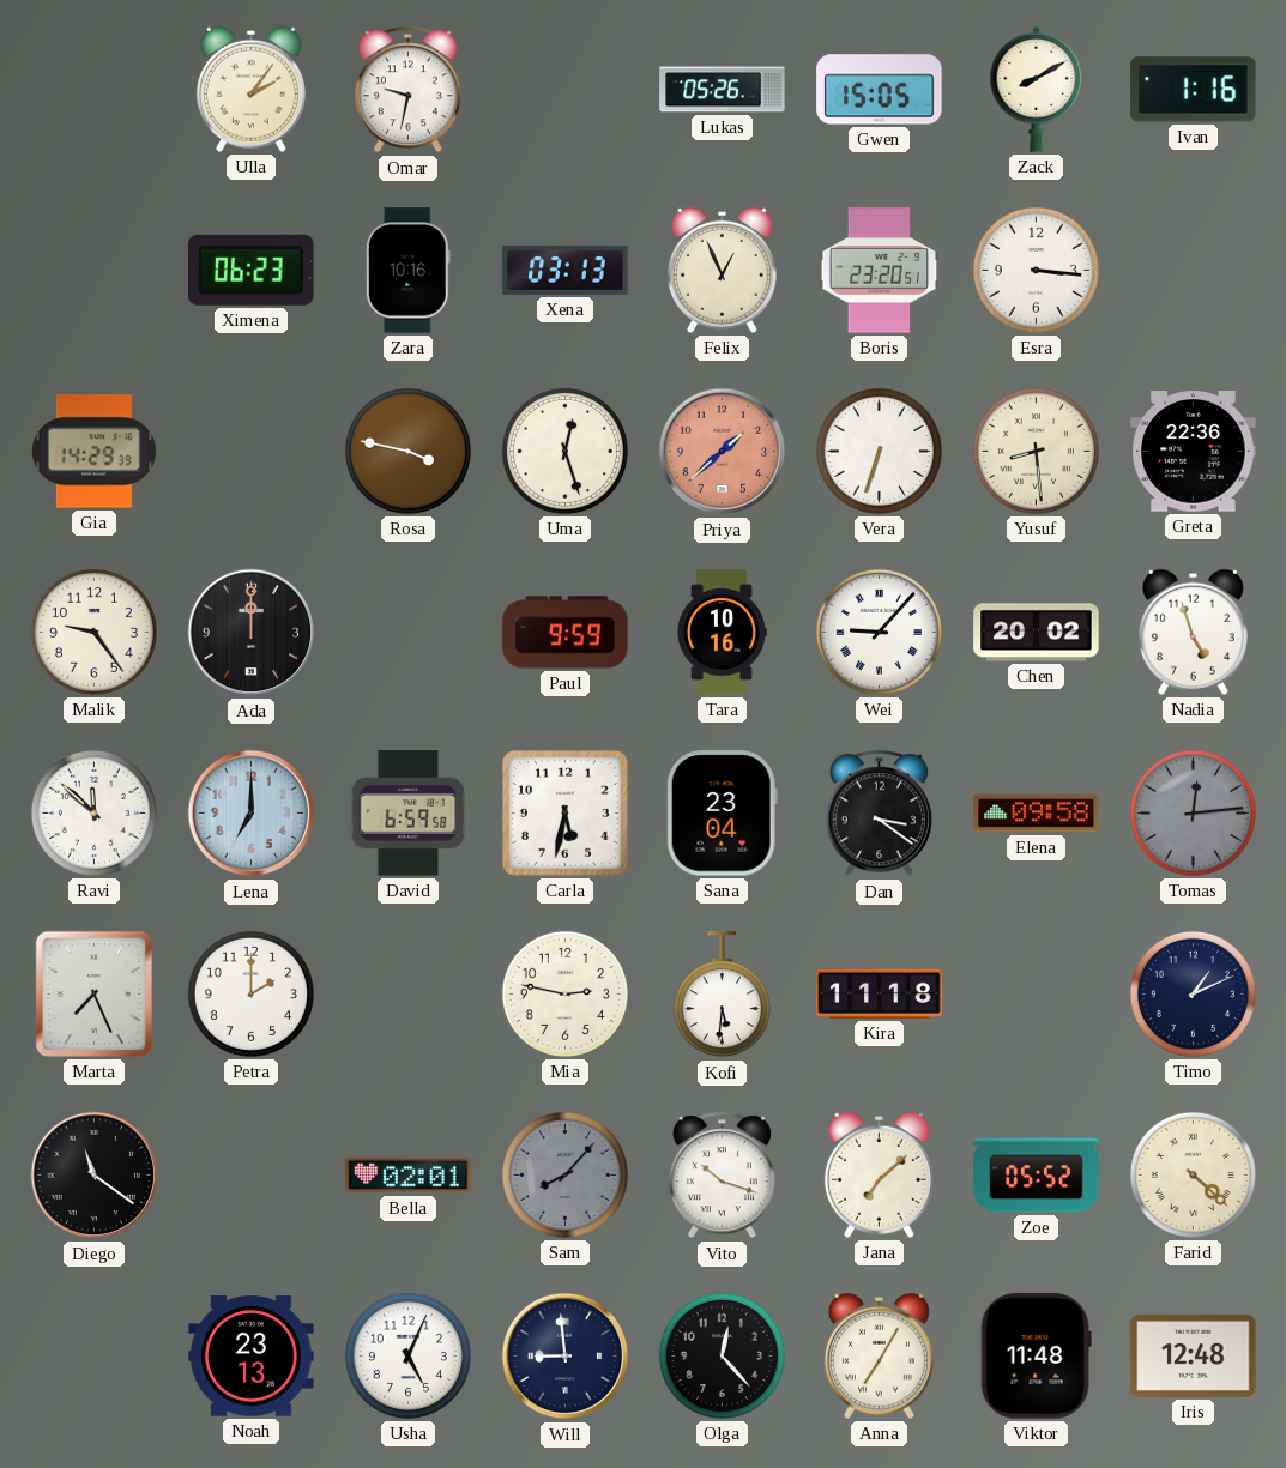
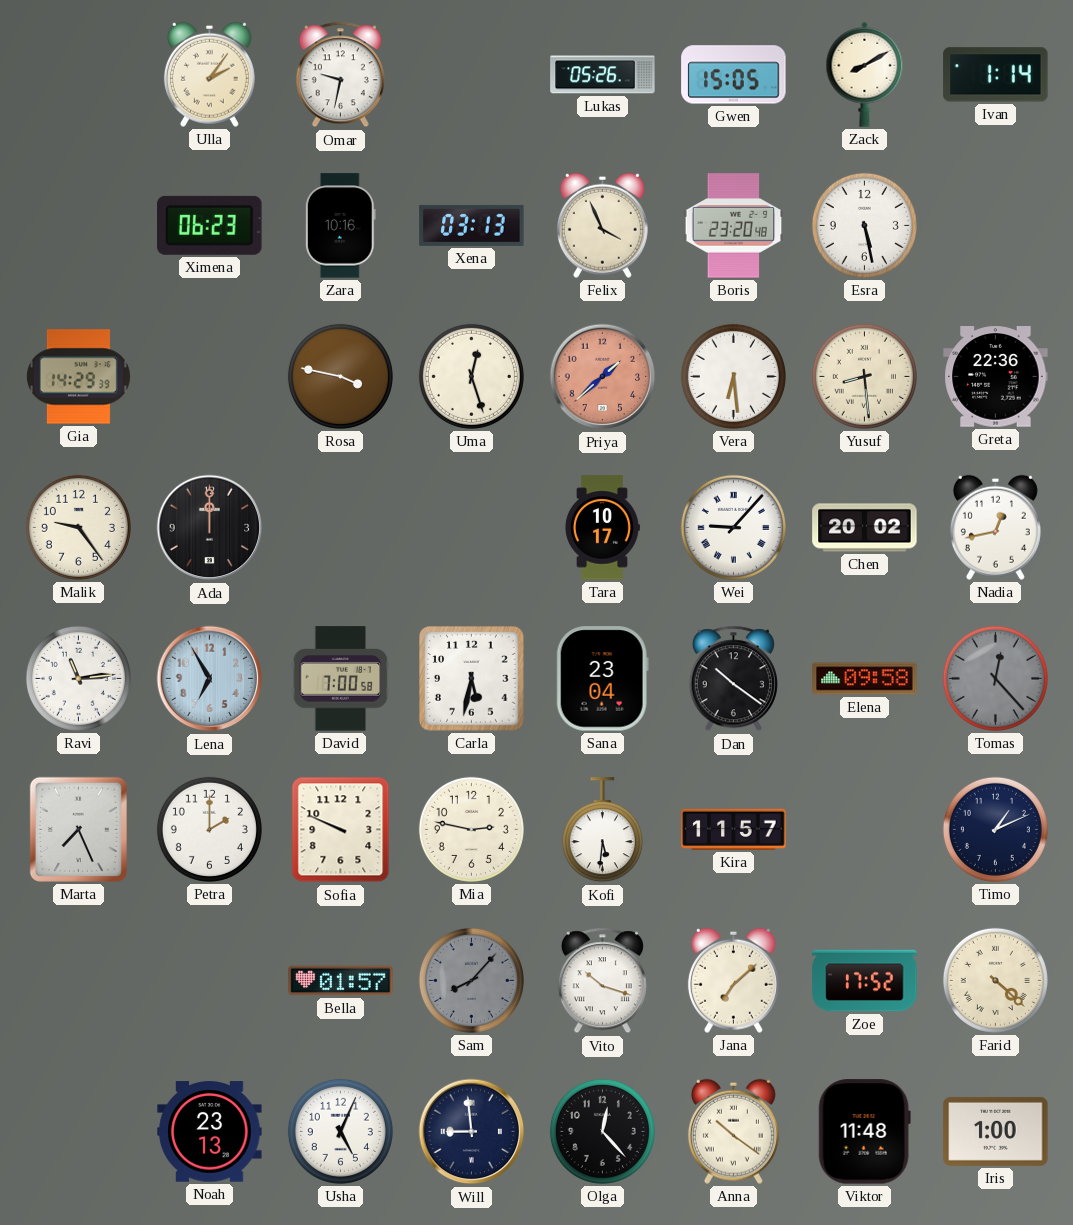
Ivan: 1:16 -> 1:14
Felix: 12:56 -> 3:56
Boris: 23:20:51 -> 23:20:48
Esra: 3:16 -> 5:28
Vera: 6:33 -> 6:29
Paul: 9:59 -> none
Tara: 10:16 -> 10:17
Nadia: 4:57 -> 12:43
Ravi: 11:52 -> 11:14
Lena: 7:00 -> 6:55
David: 6:59 -> 7:00
Dan: 3:21 -> 10:21
Tomas: 12:14 -> 12:23
Sofia: none -> 9:49
Kira: 11:18 -> 11:57
Diego: 11:21 -> none
Bella: 02:01 -> 01:57
Zoe: 05:52 -> 17:52
Anna: 7:05 -> 10:21
Iris: 12:48 -> 1:00
